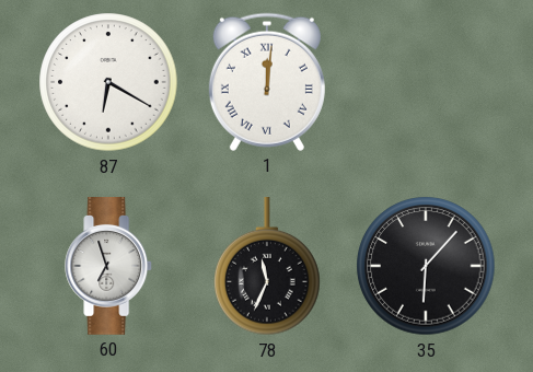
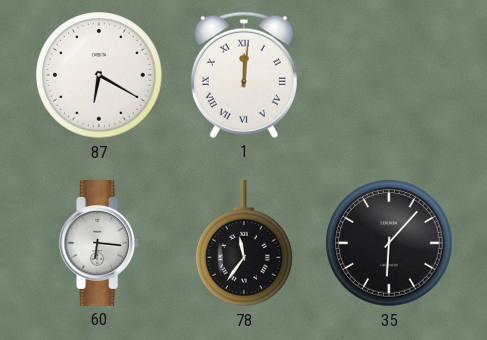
60: 6:57 -> 6:16
78: 11:34 -> 11:36
